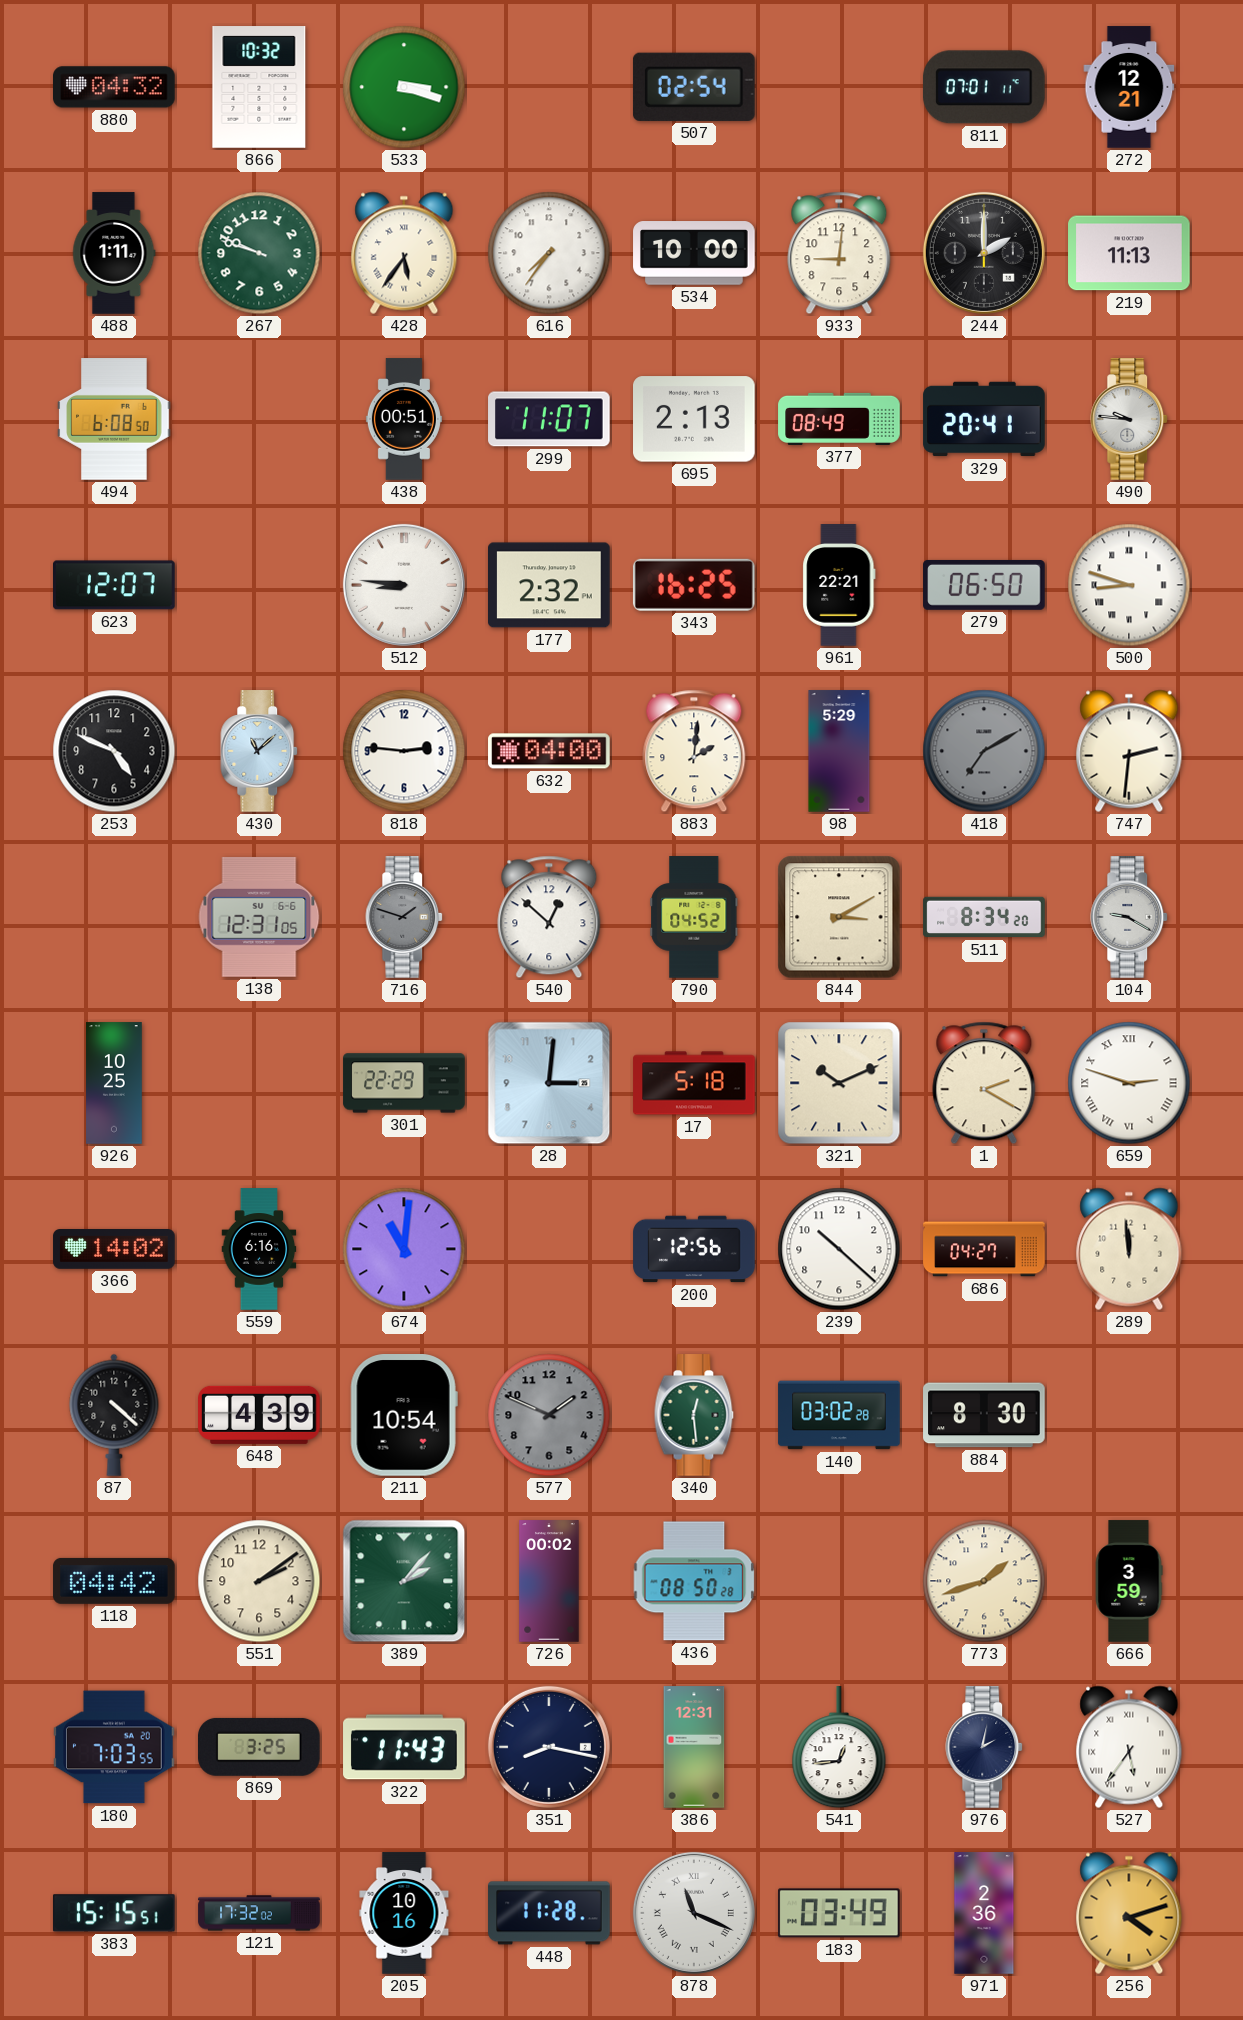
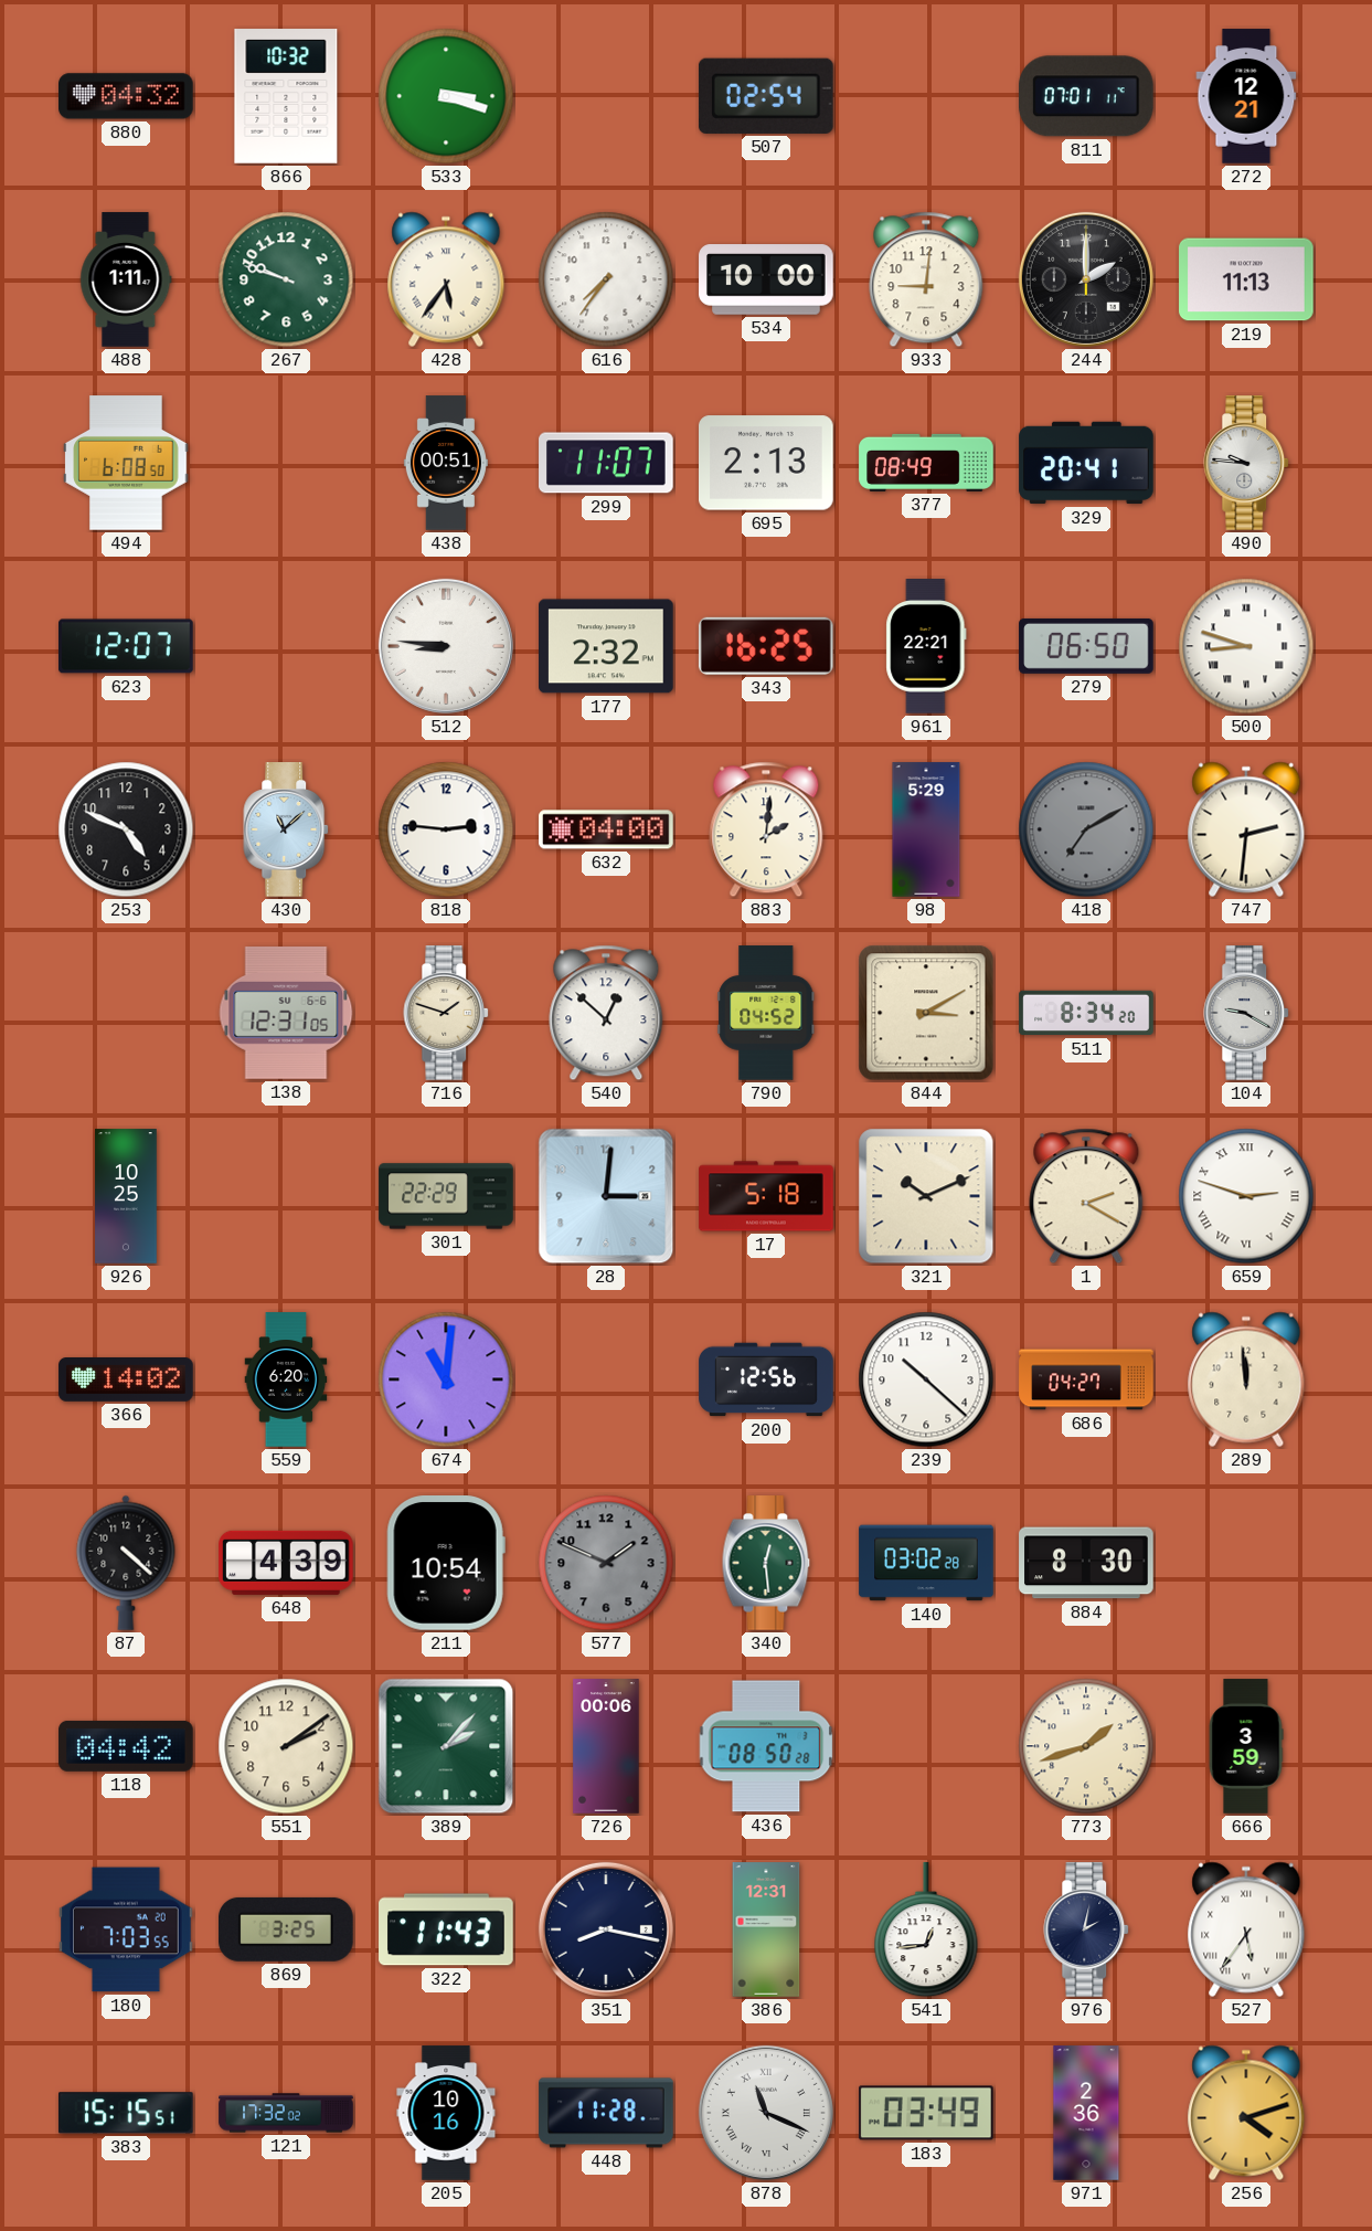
716 dial: grey -> cream
559: 6:16 -> 6:20
726: 00:02 -> 00:06
